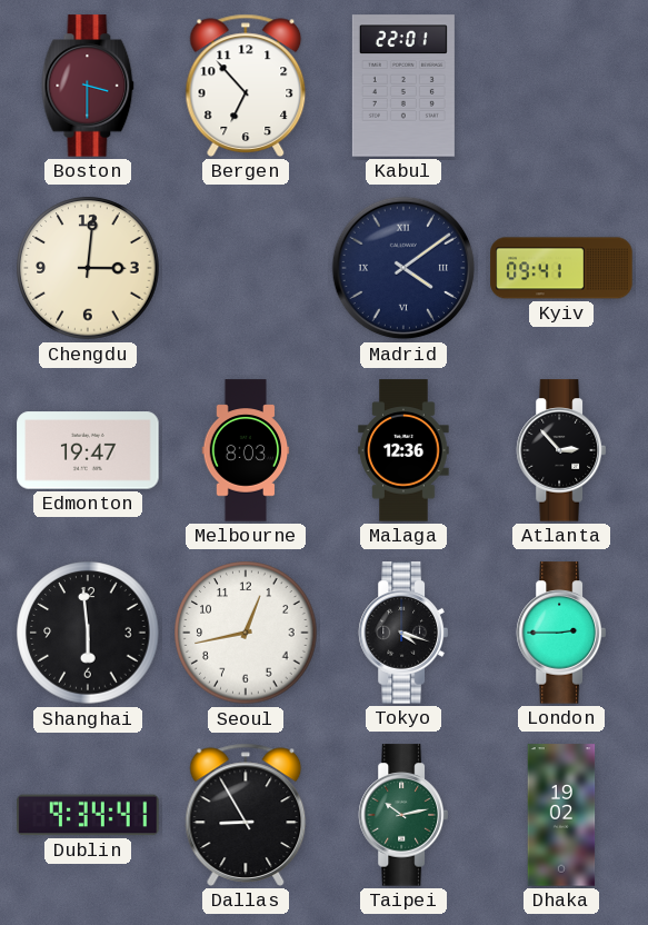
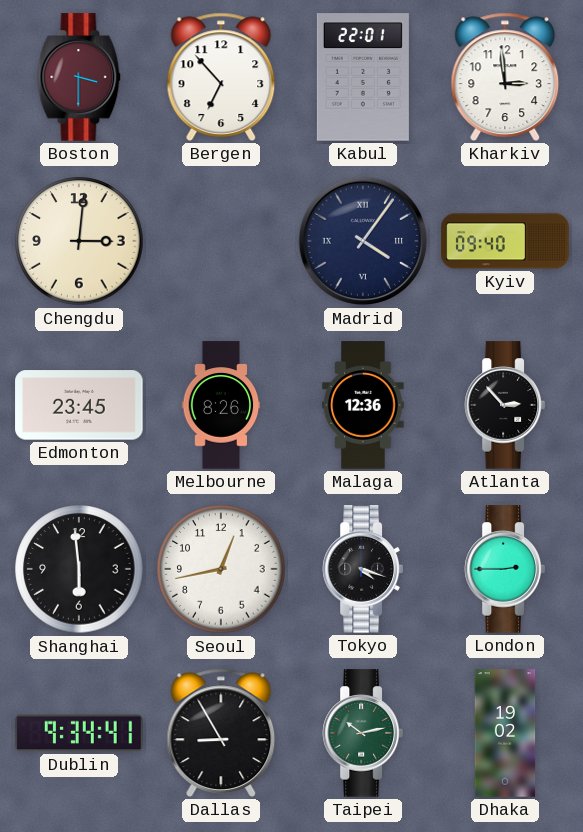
Kharkiv: none -> 2:59
Madrid: 4:09 -> 4:06
Kyiv: 09:41 -> 09:40
Edmonton: 19:47 -> 23:45
Melbourne: 8:03 -> 8:26
